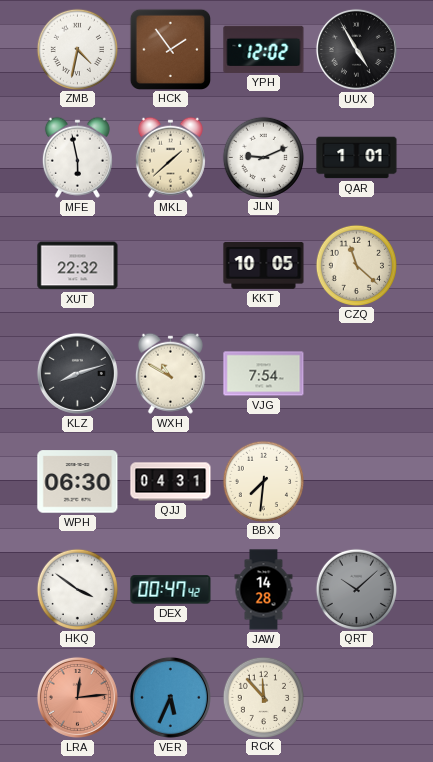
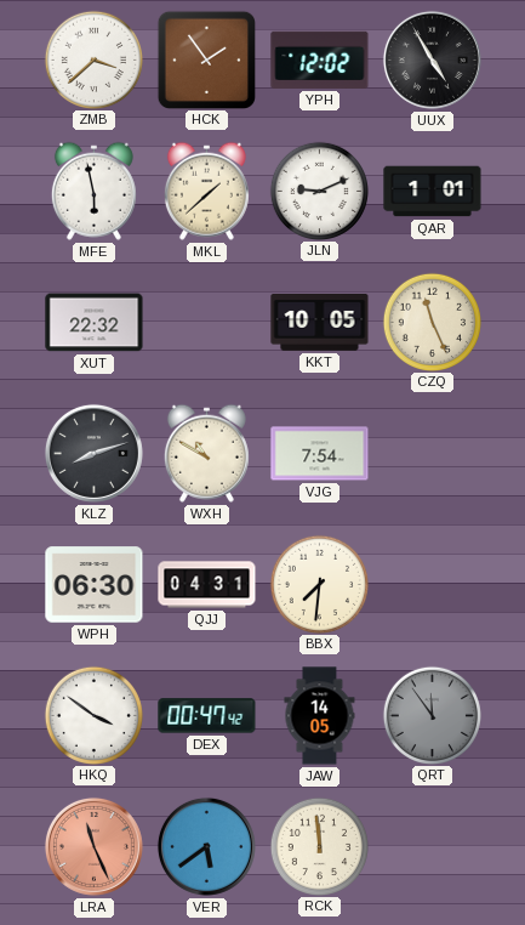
ZMB: 4:32 -> 3:38
CZQ: 11:22 -> 11:26
JAW: 14:28 -> 14:05
QRT: 10:08 -> 11:54
LRA: 12:14 -> 11:26
VER: 5:34 -> 5:39
RCK: 11:53 -> 11:59
